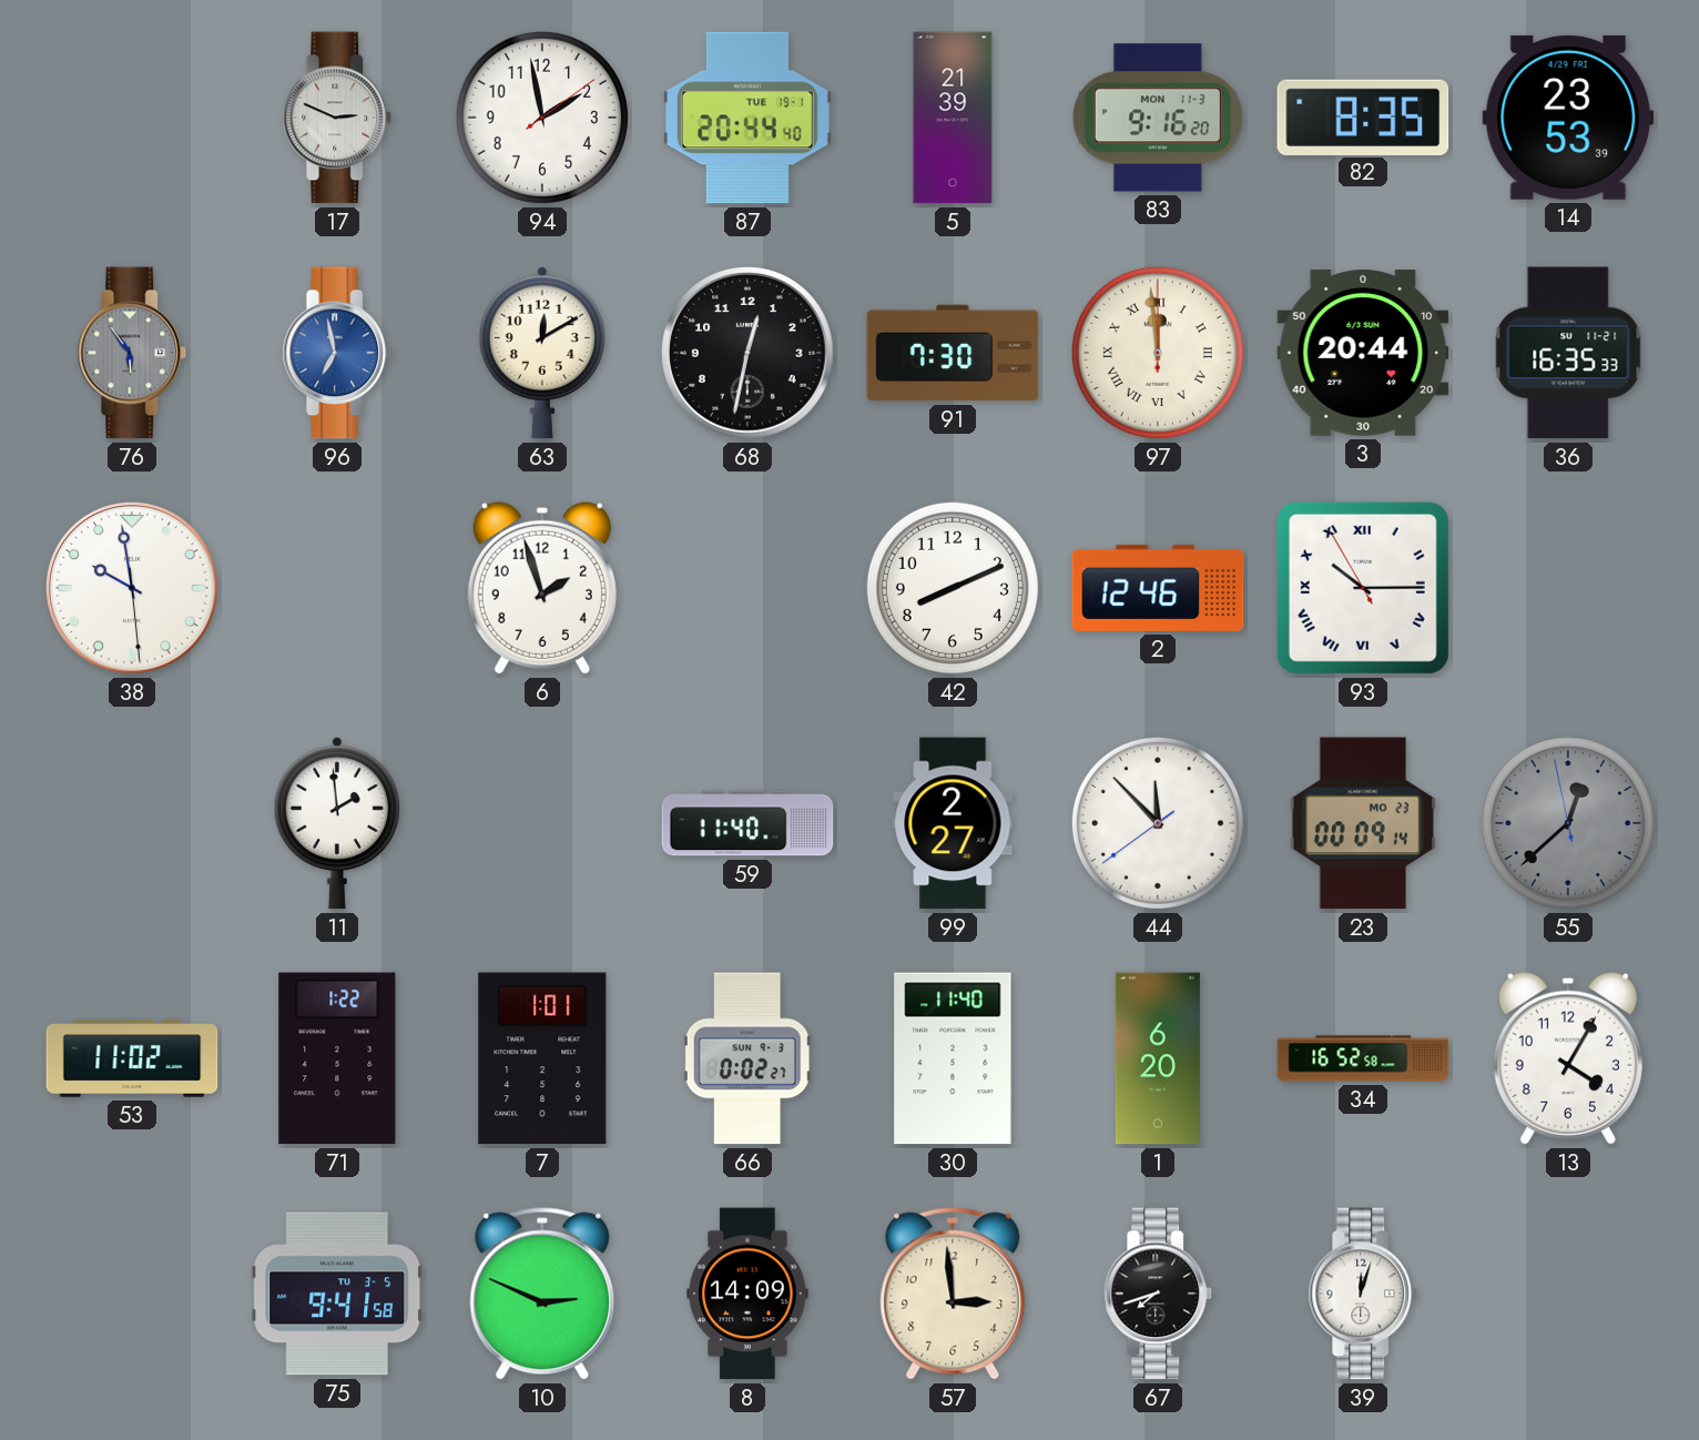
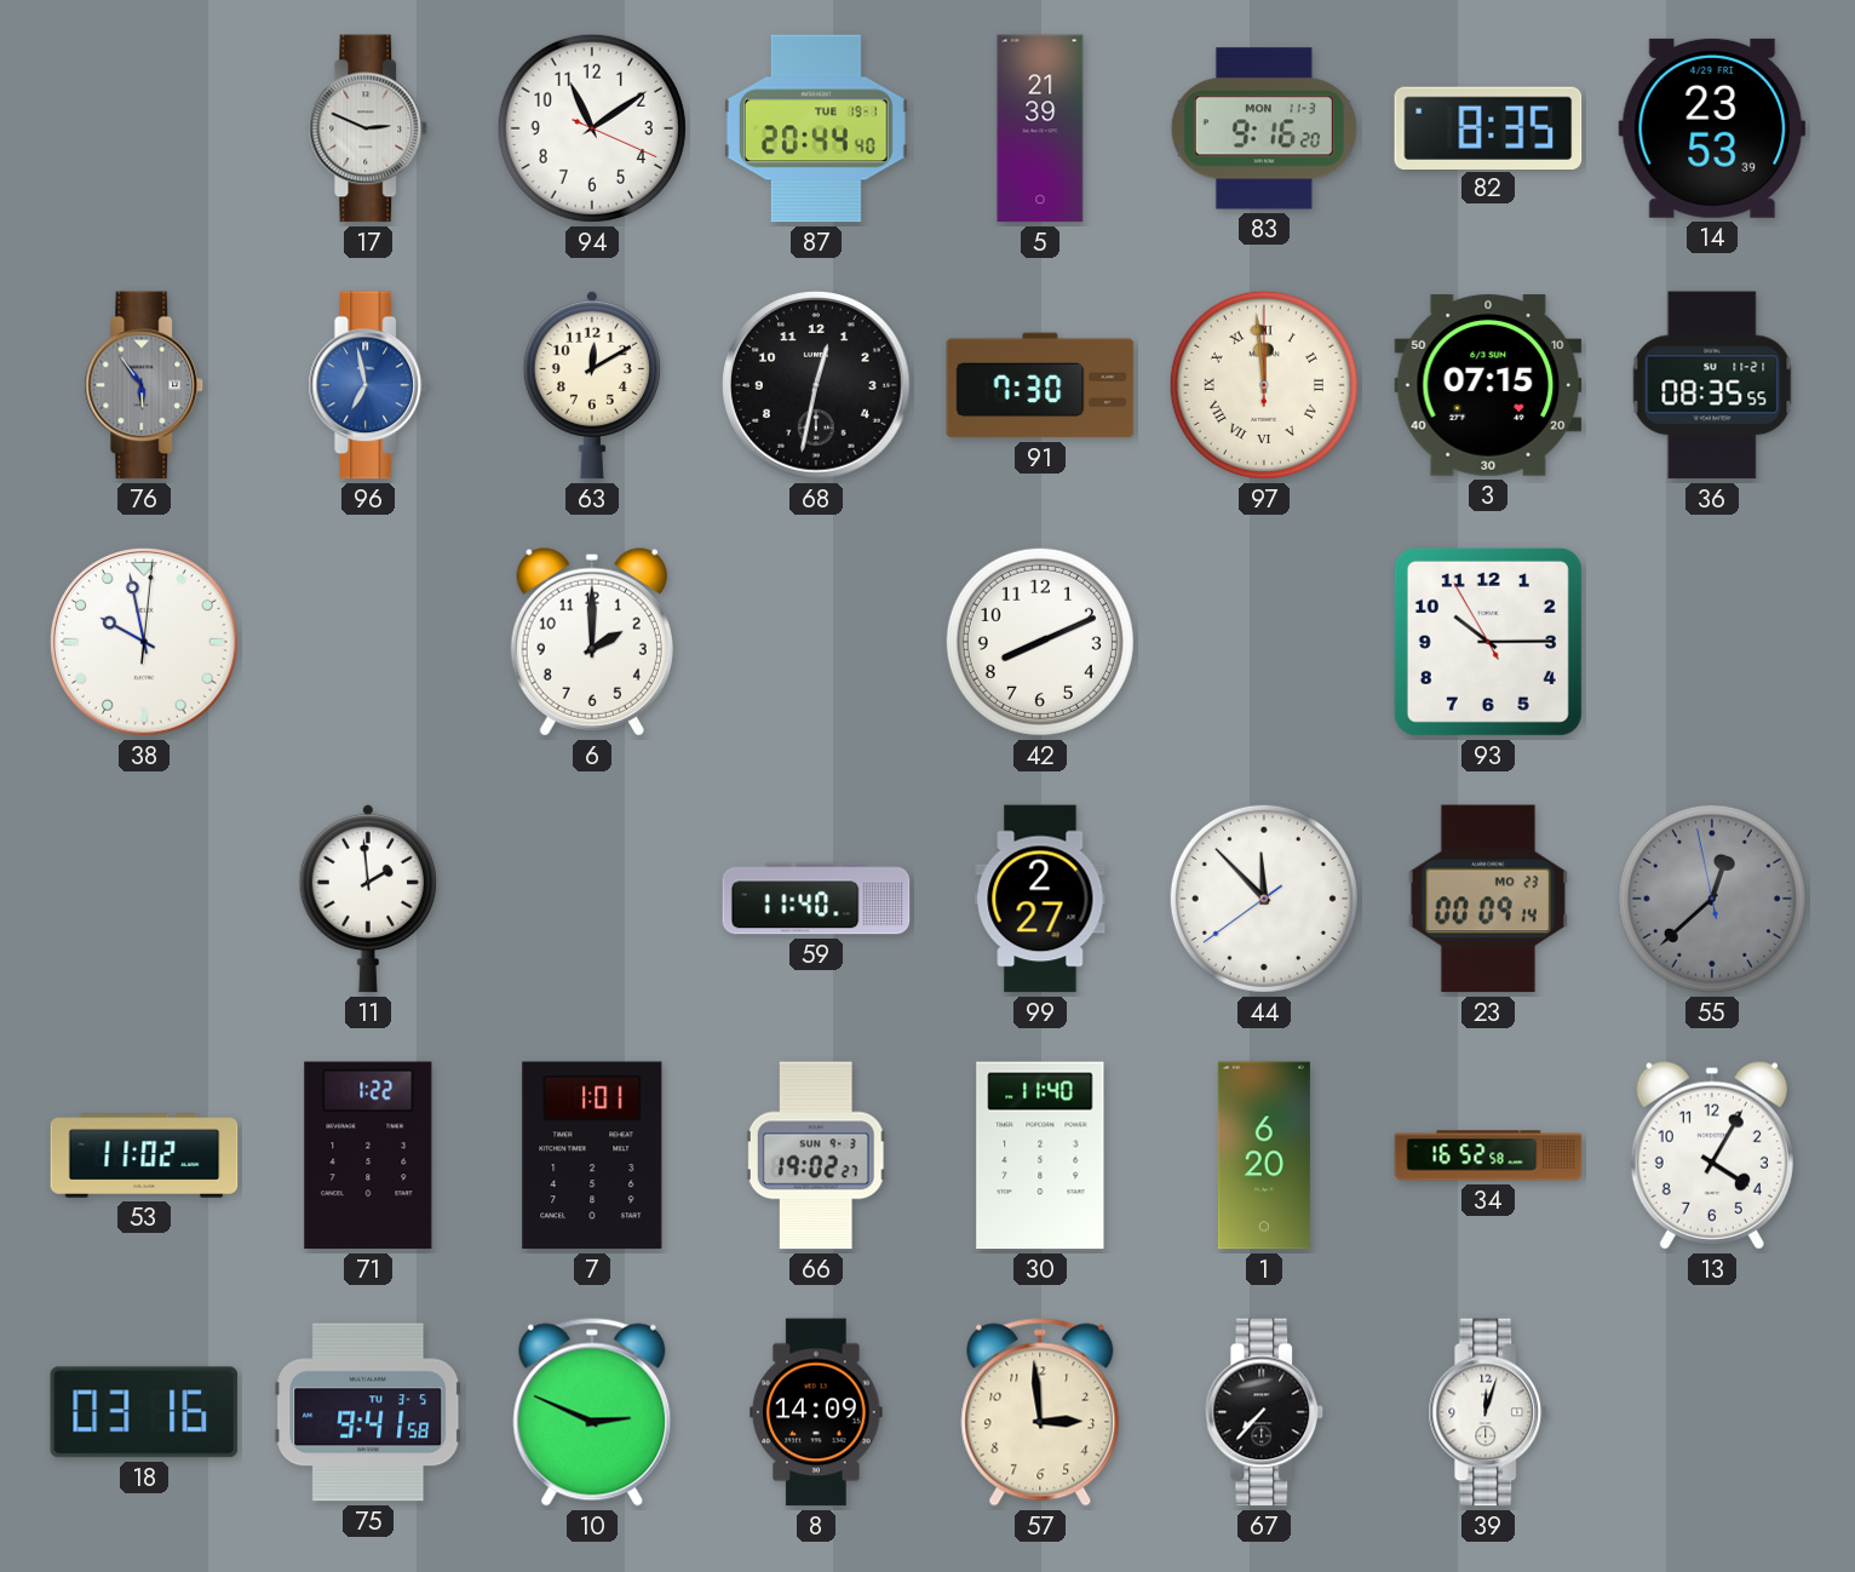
94: 1:58 -> 11:09
3: 20:44 -> 07:15
36: 16:35 -> 08:35
38: 9:58:29 -> 9:58:01
6: 1:57 -> 2:00
2: 12:46 -> none
93 numerals: Roman -> Arabic
66: 0:02 -> 19:02
18: none -> 03:16
67: 7:42 -> 7:37
